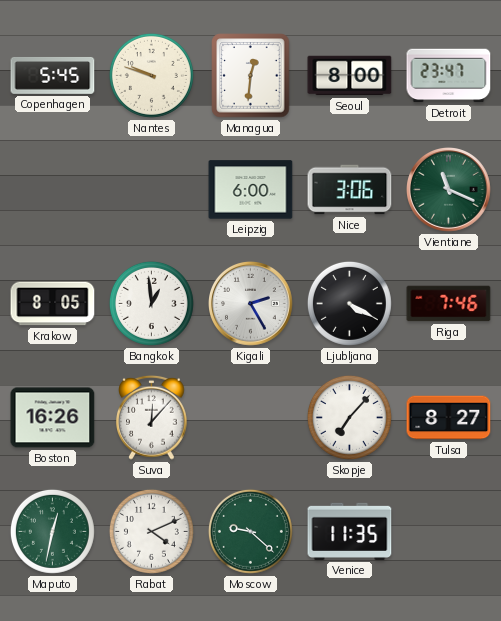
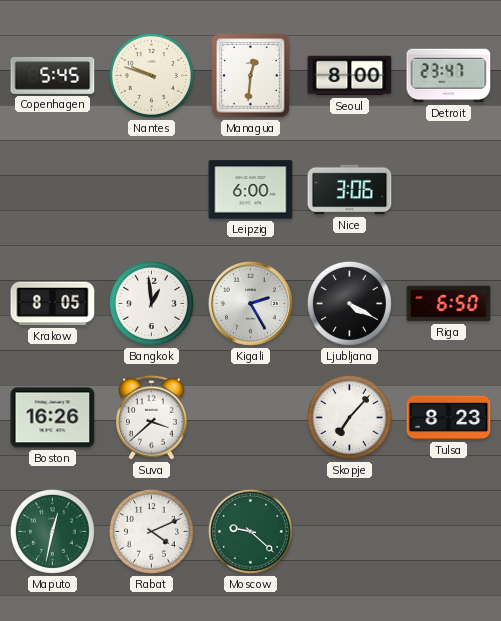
Vientiane: 11:19 -> none
Riga: 7:46 -> 6:50
Suva: 12:07 -> 3:38
Tulsa: 8:27 -> 8:23
Venice: 11:35 -> none
